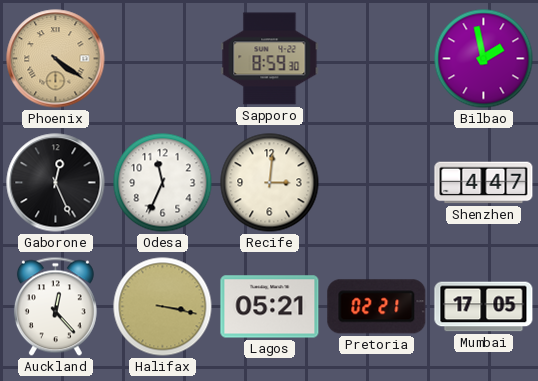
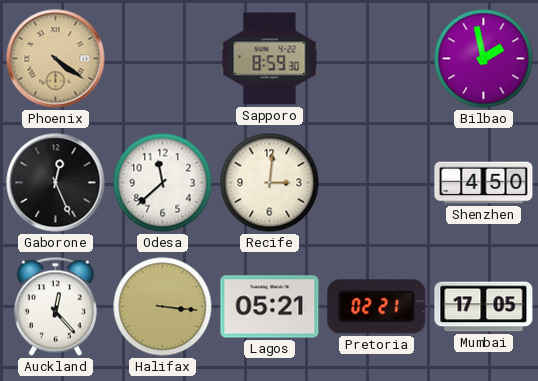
Odesa: 11:34 -> 11:38
Shenzhen: 4:47 -> 4:50
Halifax: 3:17 -> 3:16
